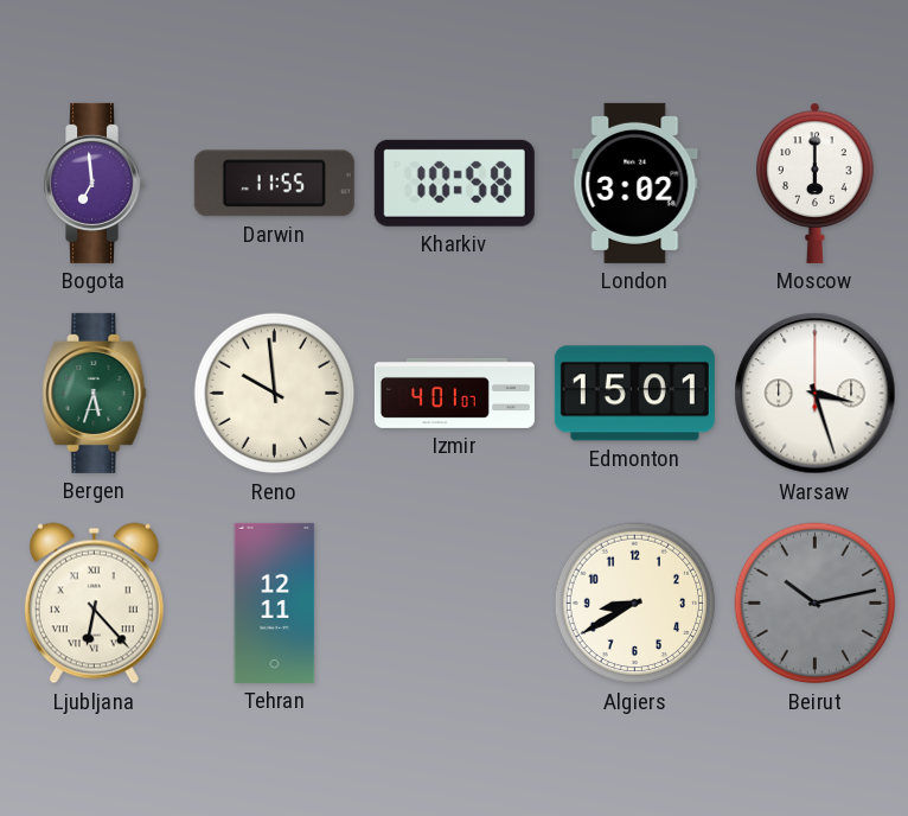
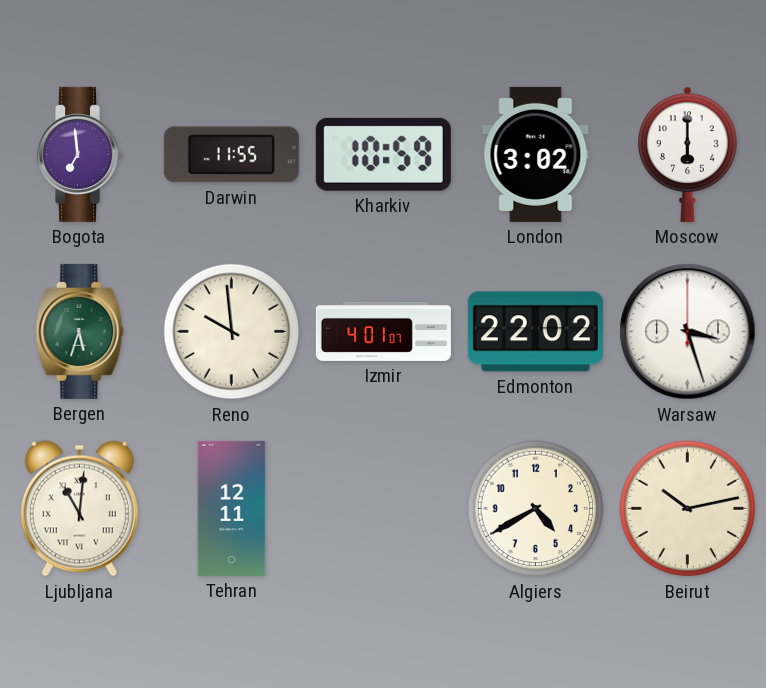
Kharkiv: 10:58 -> 10:59
Edmonton: 15:01 -> 22:02
Ljubljana: 6:23 -> 11:01
Algiers: 8:40 -> 4:40
Beirut dial: grey -> cream
